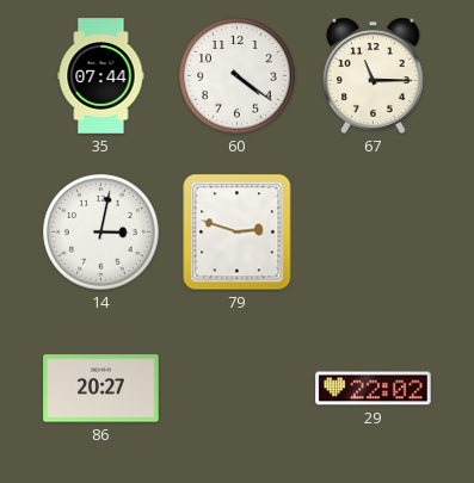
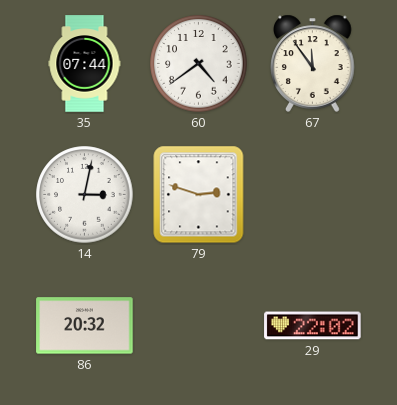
60: 4:21 -> 4:39
67: 11:15 -> 11:54
86: 20:27 -> 20:32
